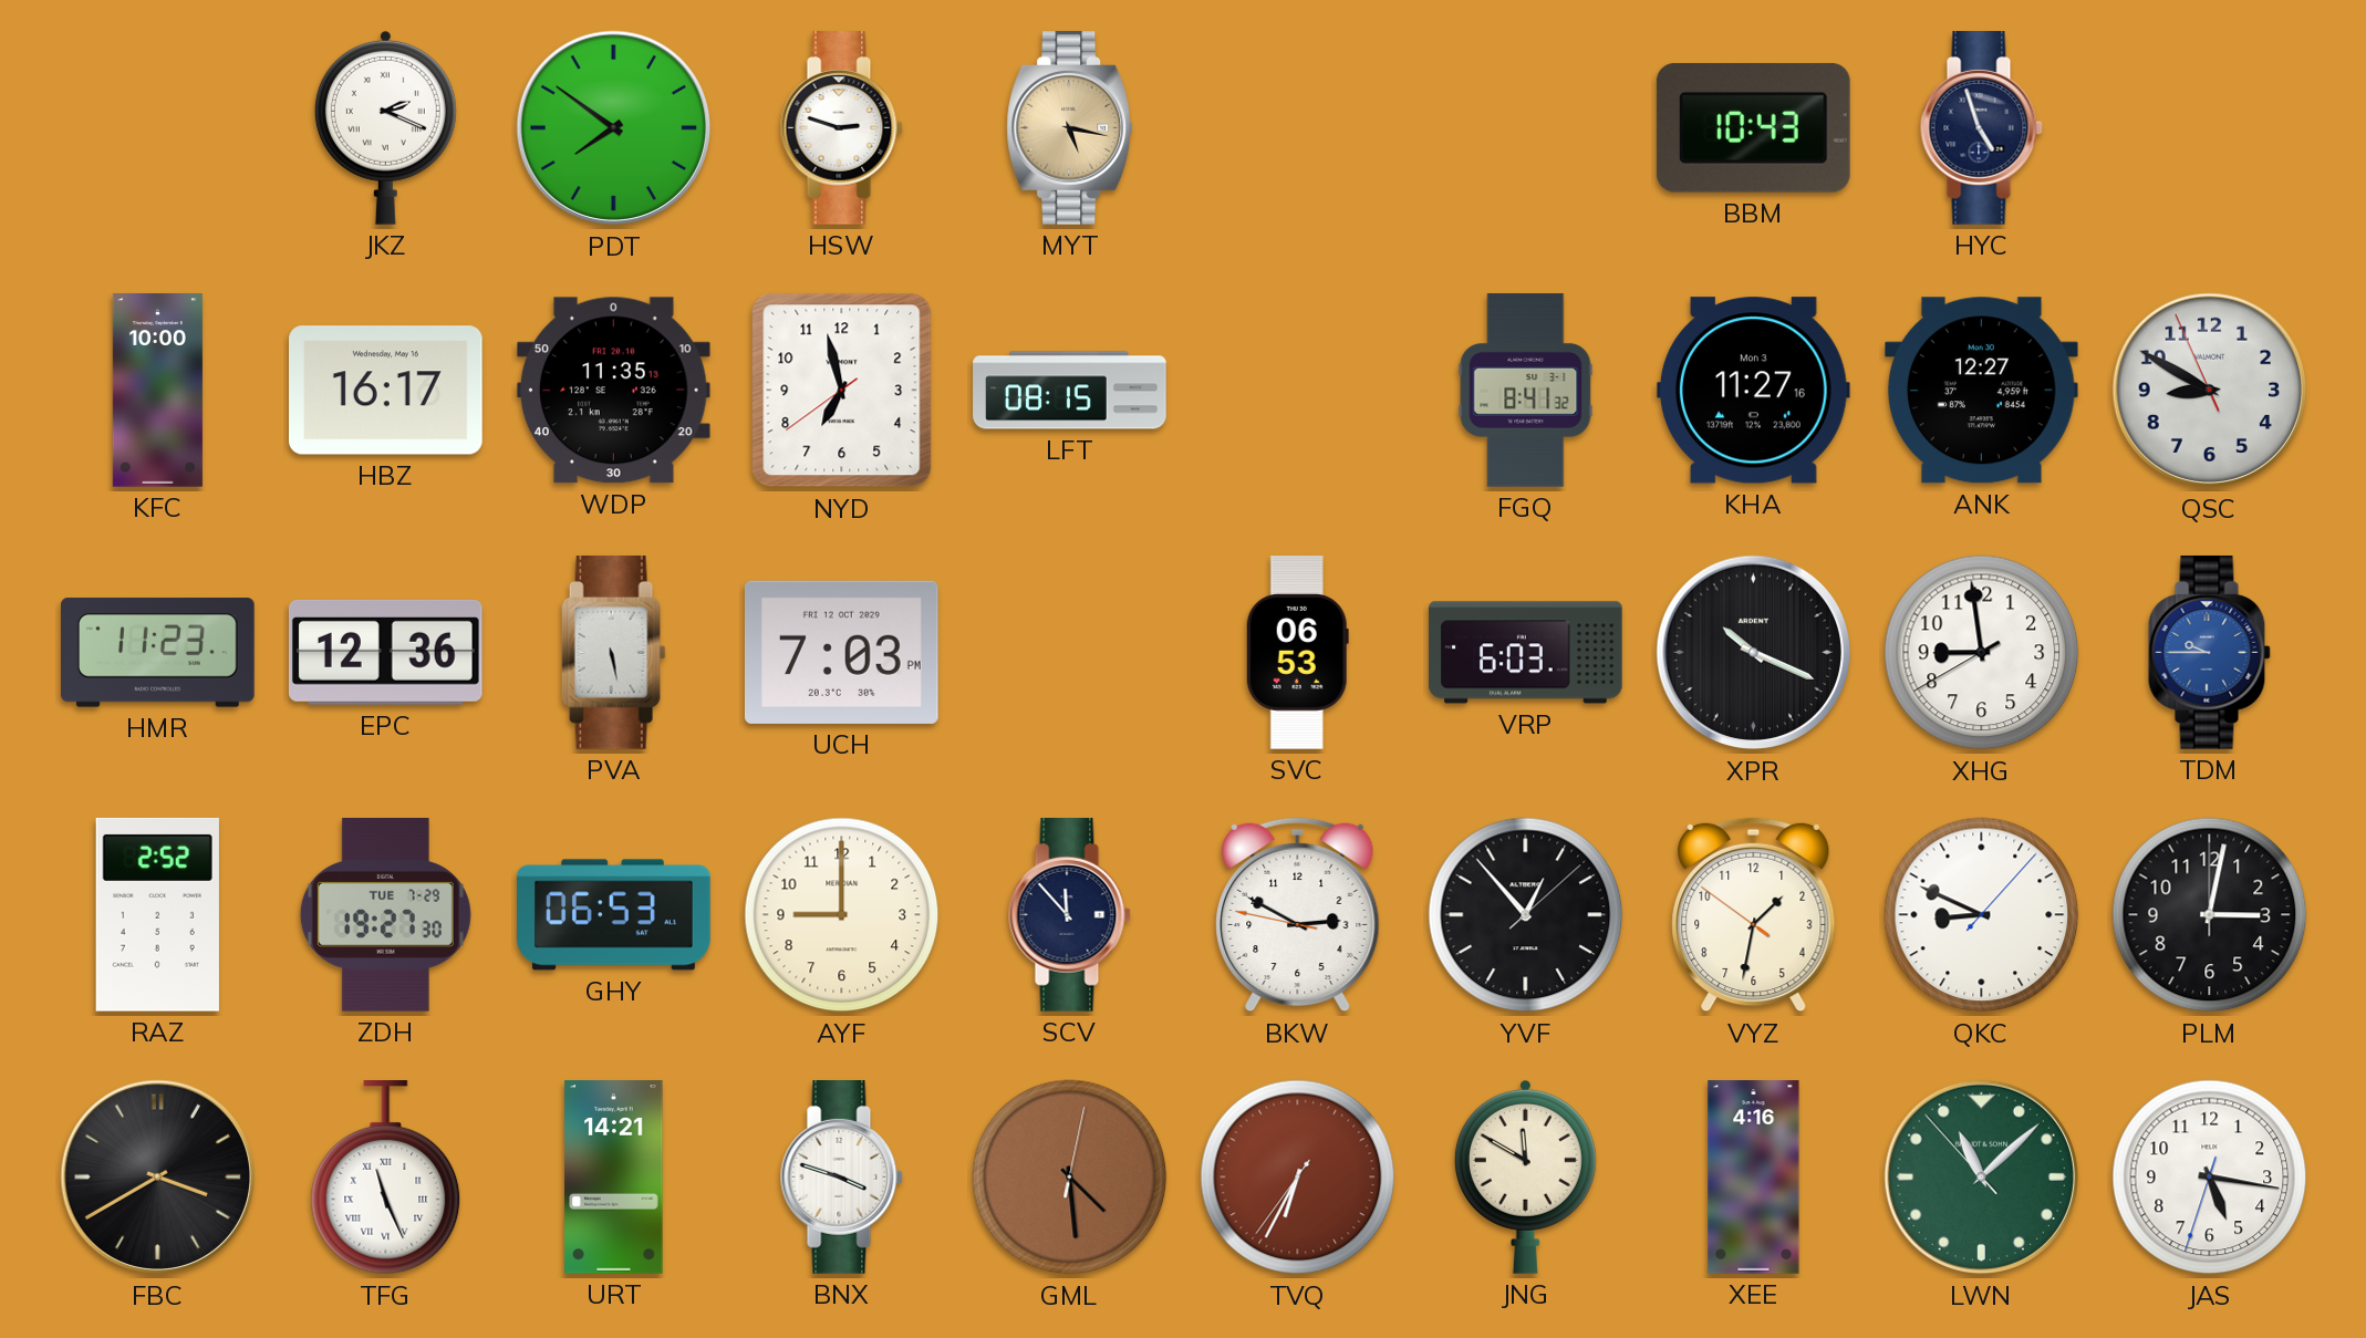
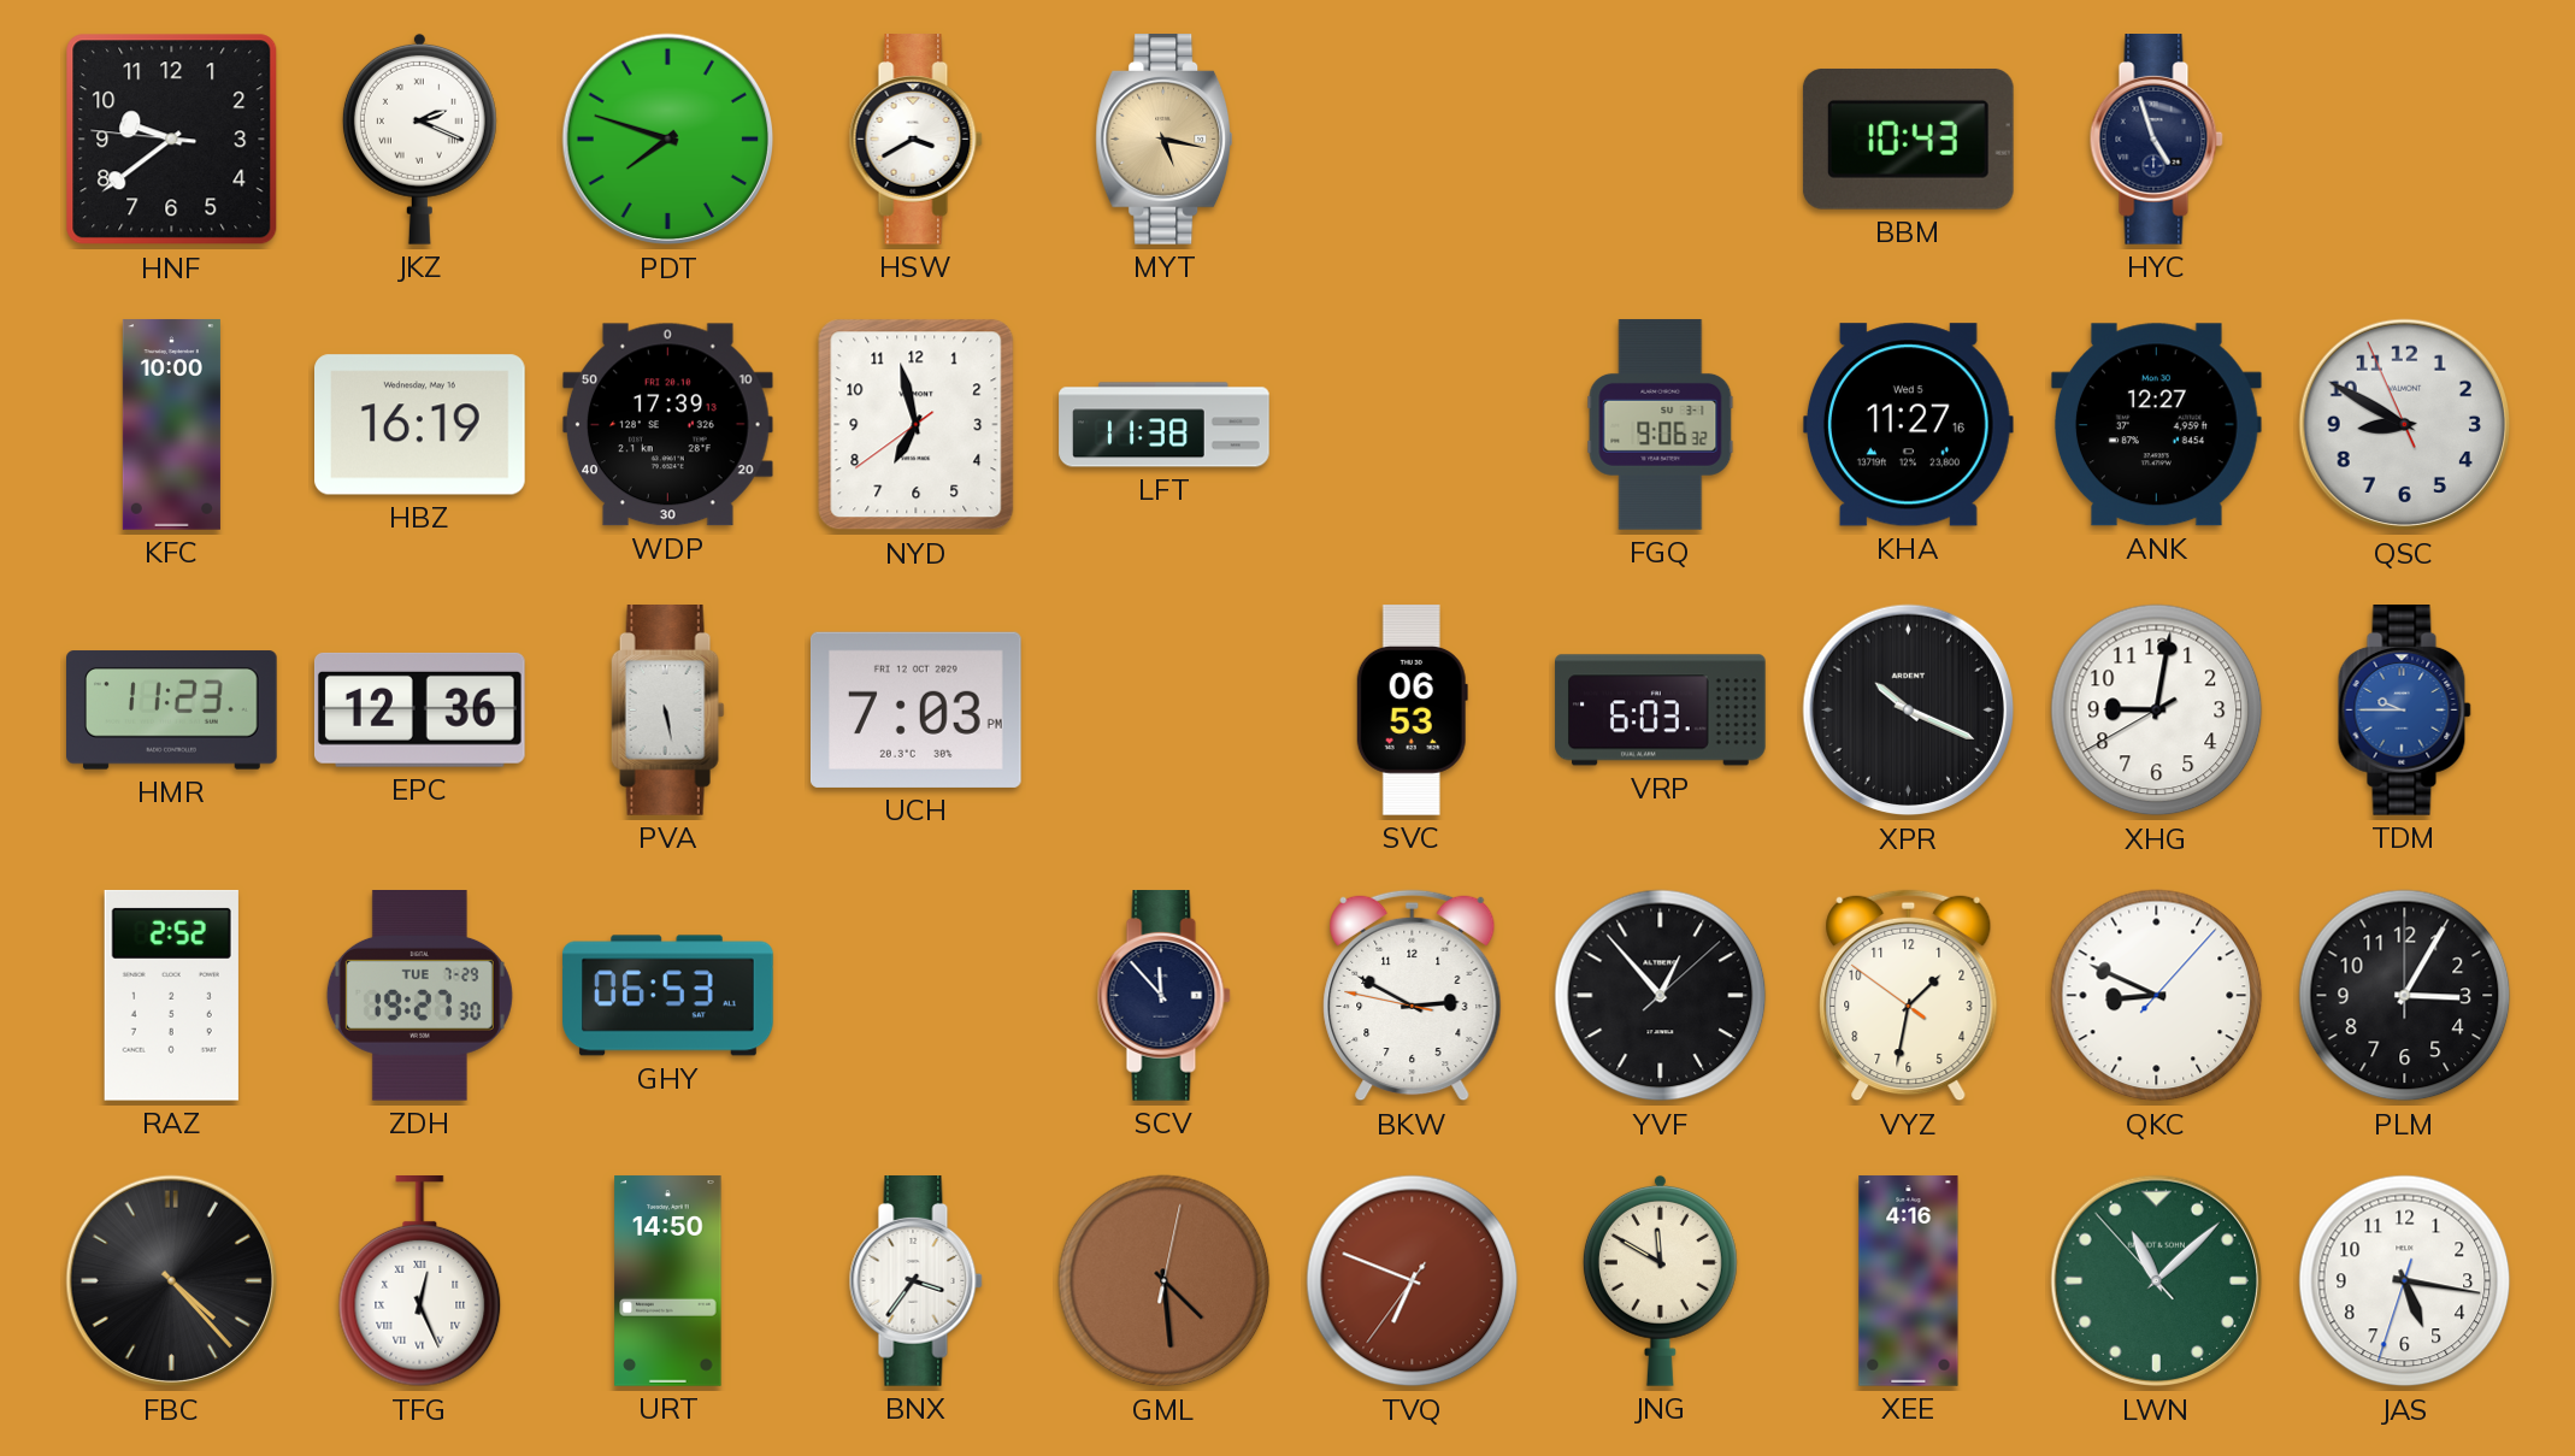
HNF: none -> 9:38
PDT: 7:51 -> 7:48
HSW: 2:48 -> 3:40
HBZ: 16:17 -> 16:19
WDP: 11:35 -> 17:39
LFT: 08:15 -> 11:38
FGQ: 8:41 -> 9:06
KHA date: Mon 3 -> Wed 5
XHG: 8:58 -> 9:01
AYF: 9:00 -> none
PLM: 3:02 -> 3:05
FBC: 3:40 -> 4:23
TFG: 11:26 -> 12:26
URT: 14:21 -> 14:50
BNX: 3:48 -> 3:36
TVQ: 6:34 -> 6:48
